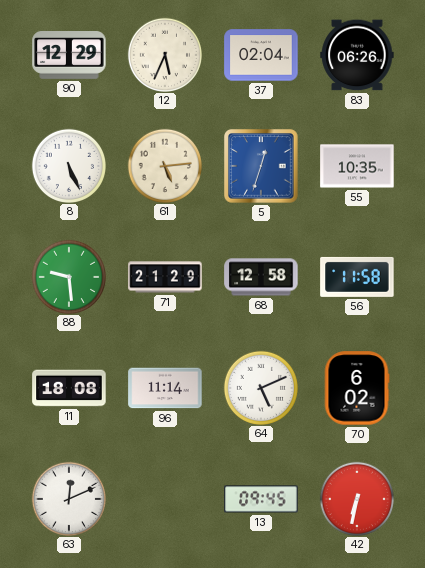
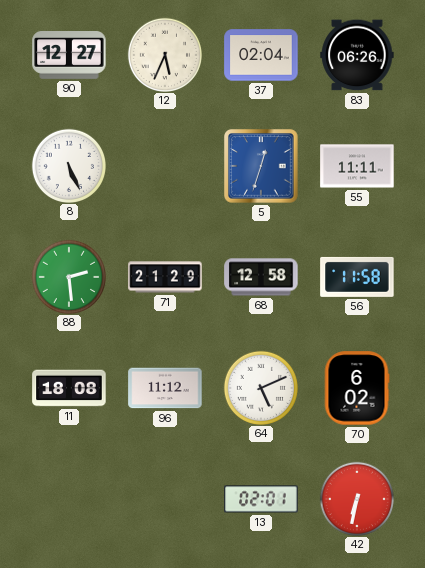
90: 12:29 -> 12:27
61: 5:14 -> none
55: 10:35 -> 11:11
88: 9:29 -> 2:29
96: 11:14 -> 11:12
63: 12:11 -> none
13: 09:45 -> 02:01
